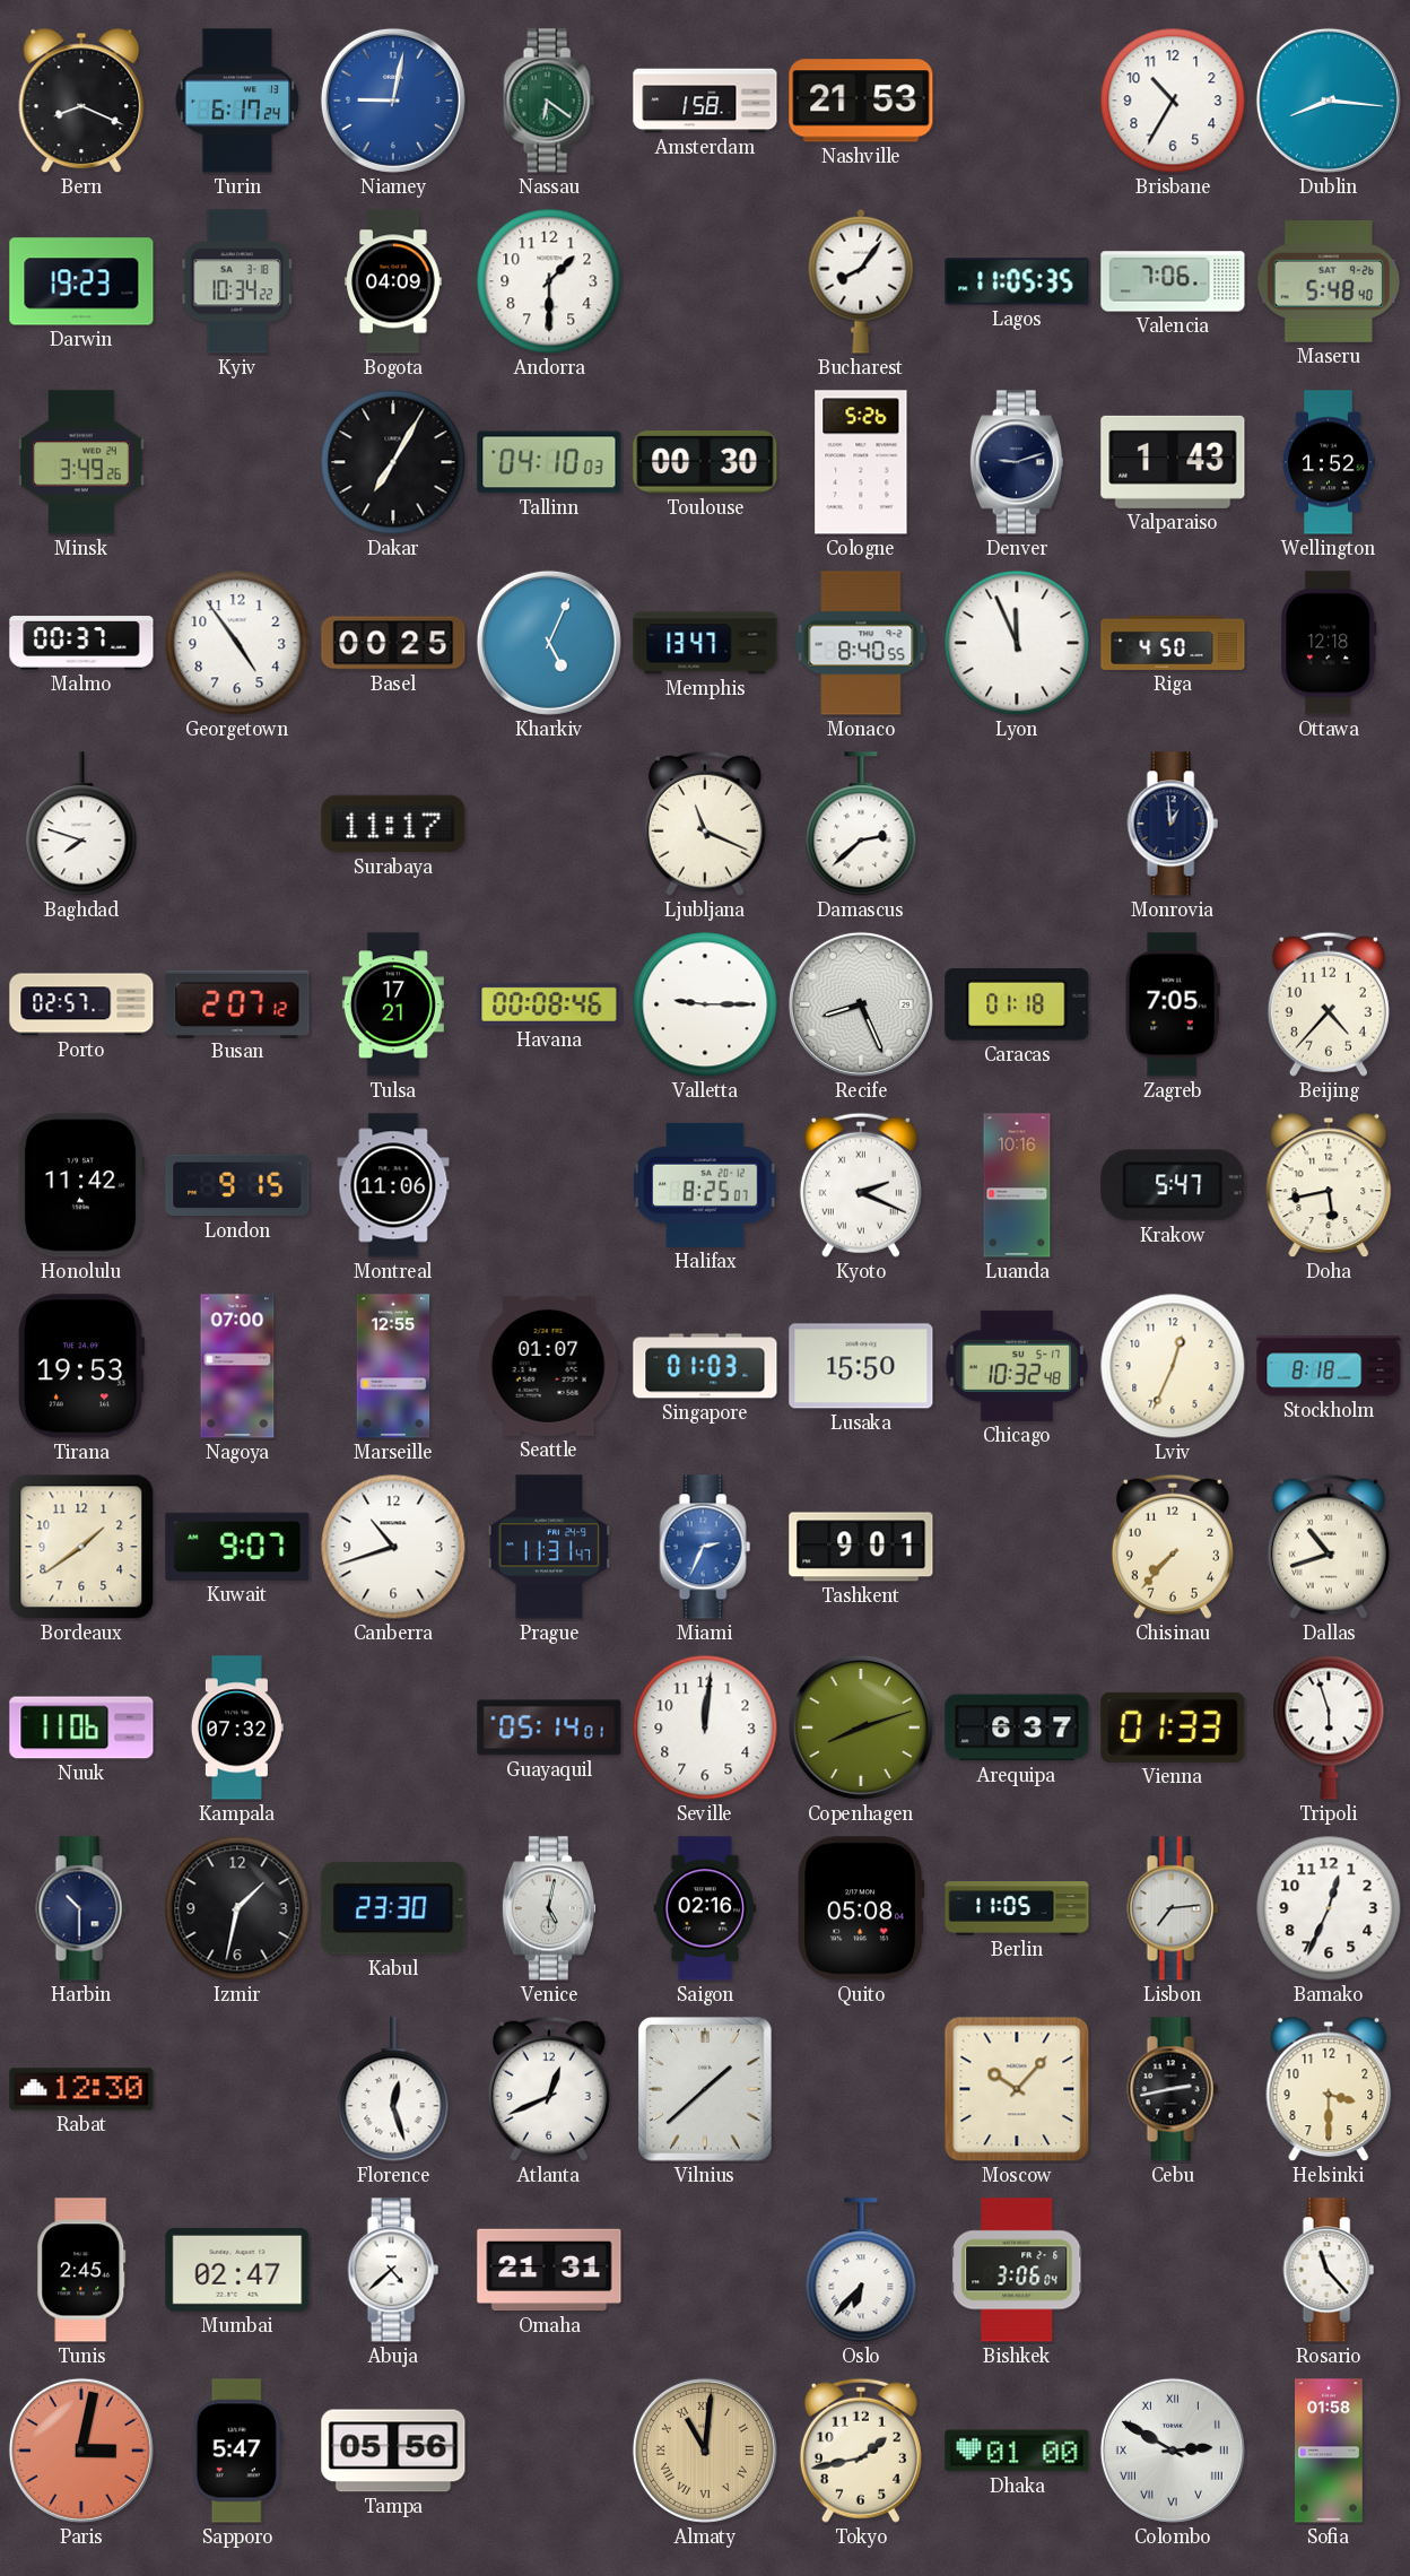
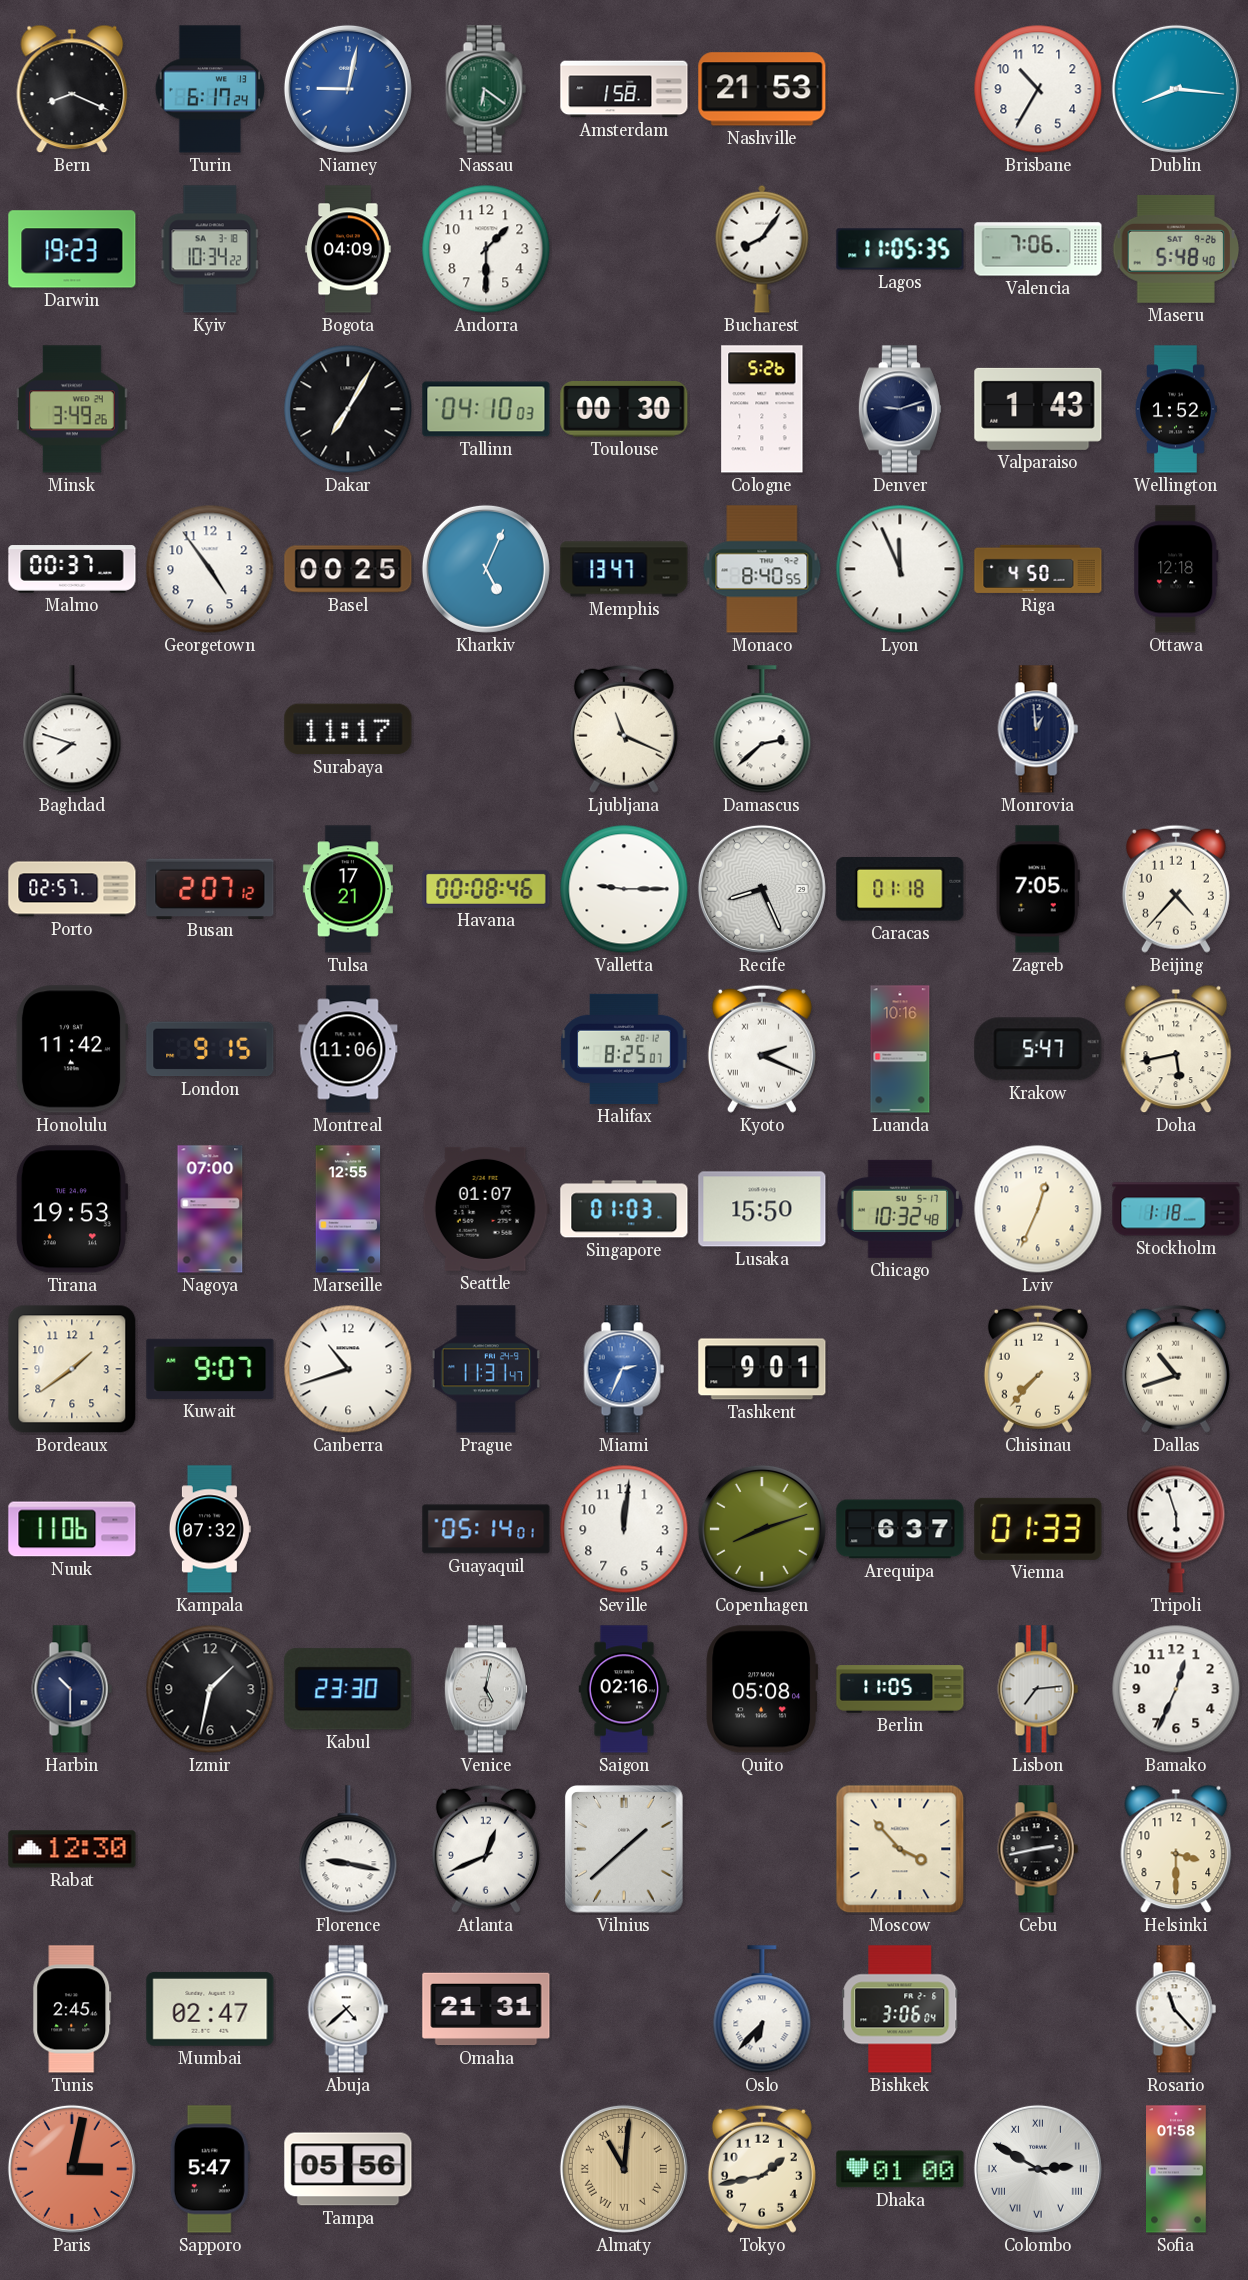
Stockholm: 8:18 -> 1:18
Florence: 12:27 -> 9:17
Moscow: 10:07 -> 3:53
